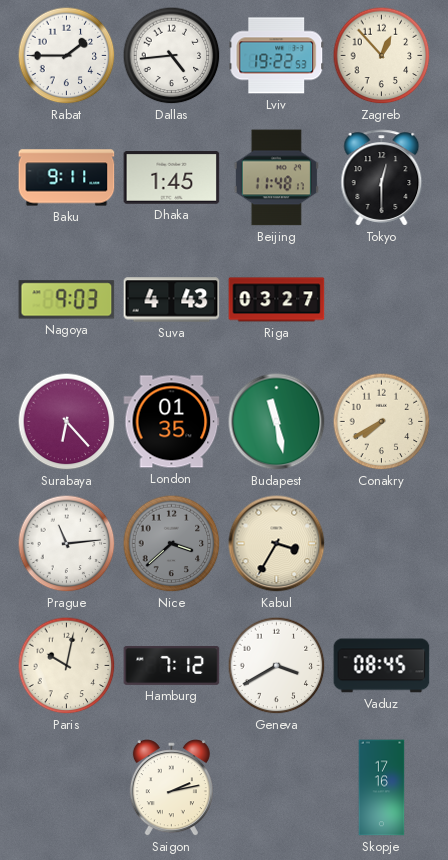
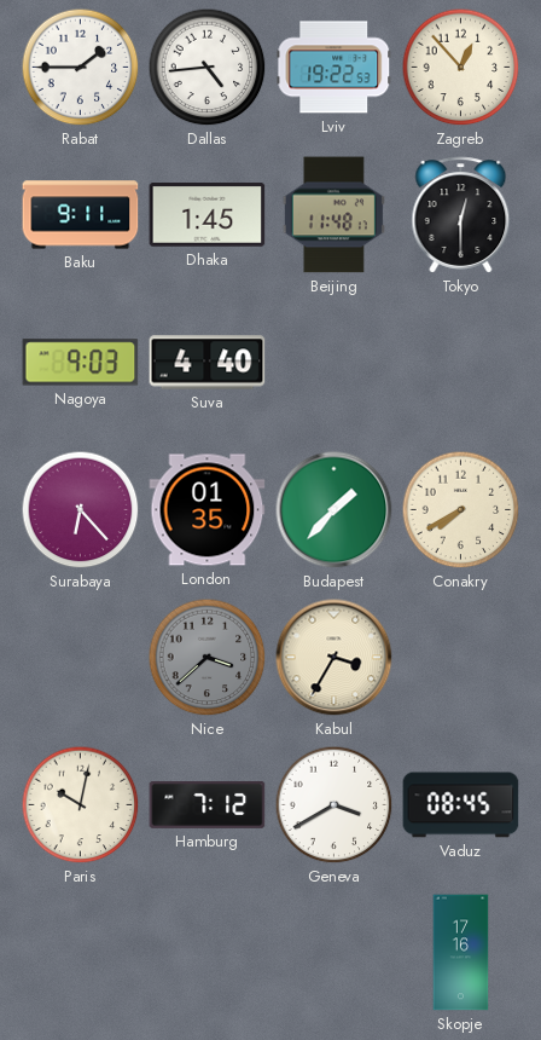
Suva: 4:43 -> 4:40
Riga: 03:27 -> none
Budapest: 11:28 -> 1:37
Prague: 11:14 -> none
Saigon: 2:13 -> none
